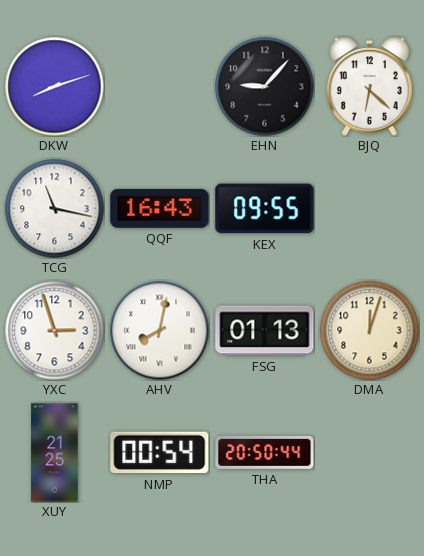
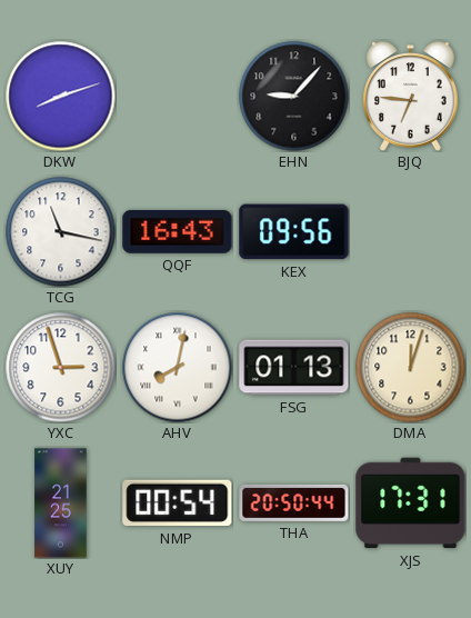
BJQ: 6:22 -> 6:46
KEX: 09:55 -> 09:56
XJS: none -> 17:31
